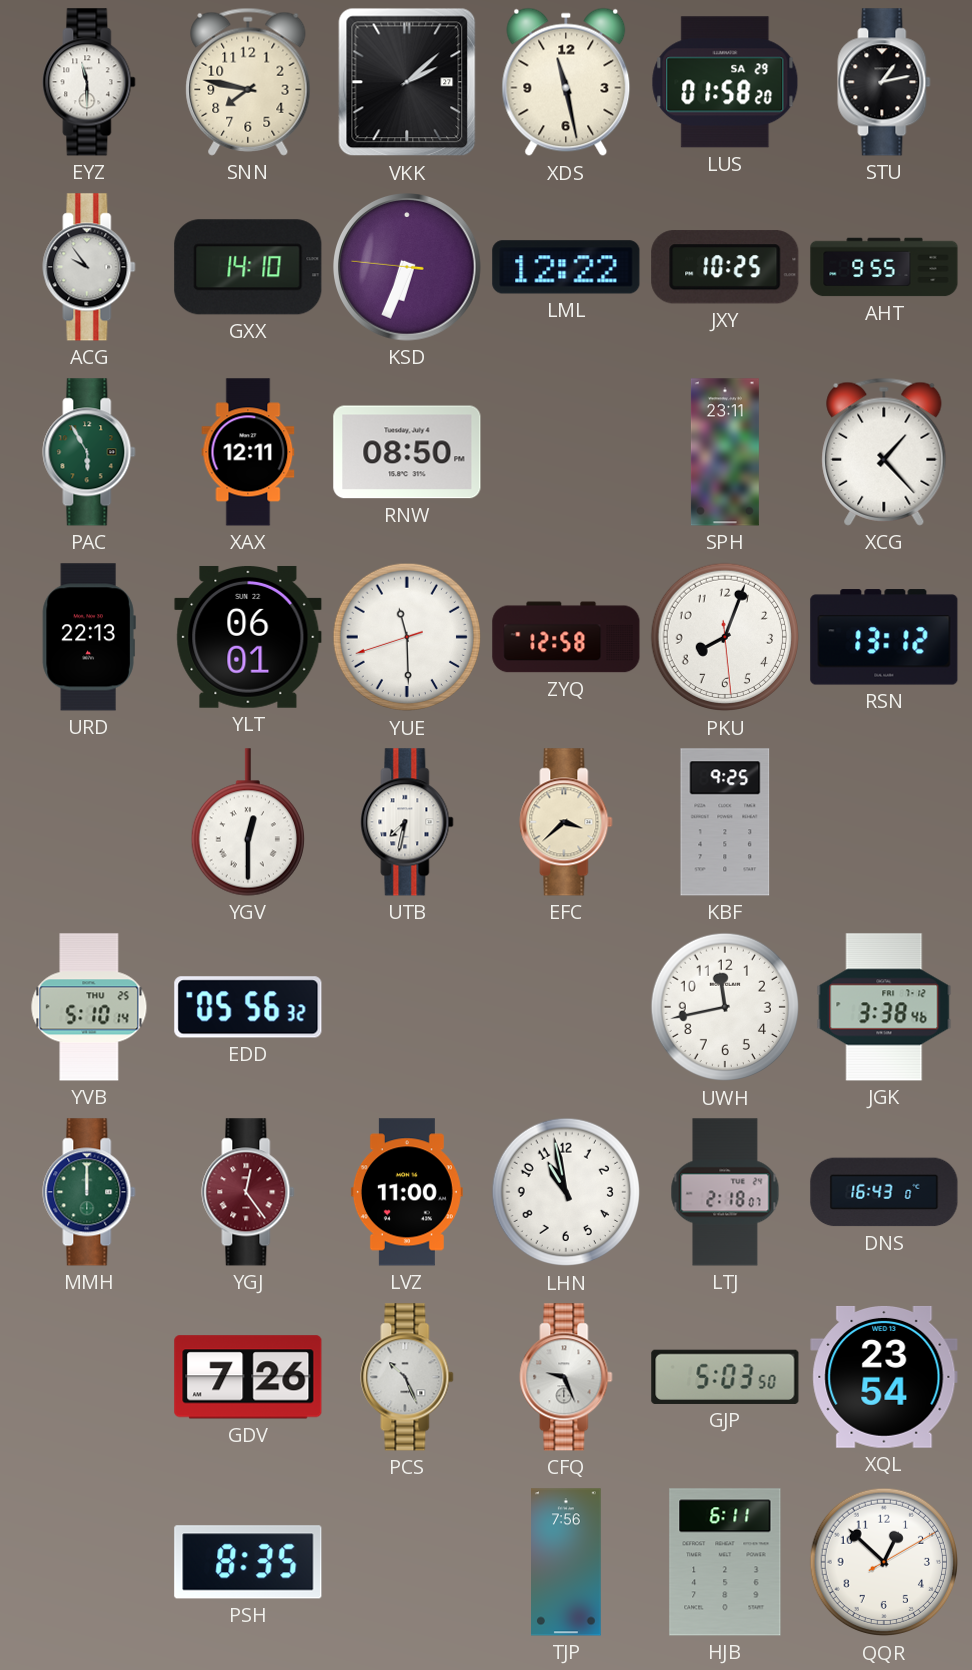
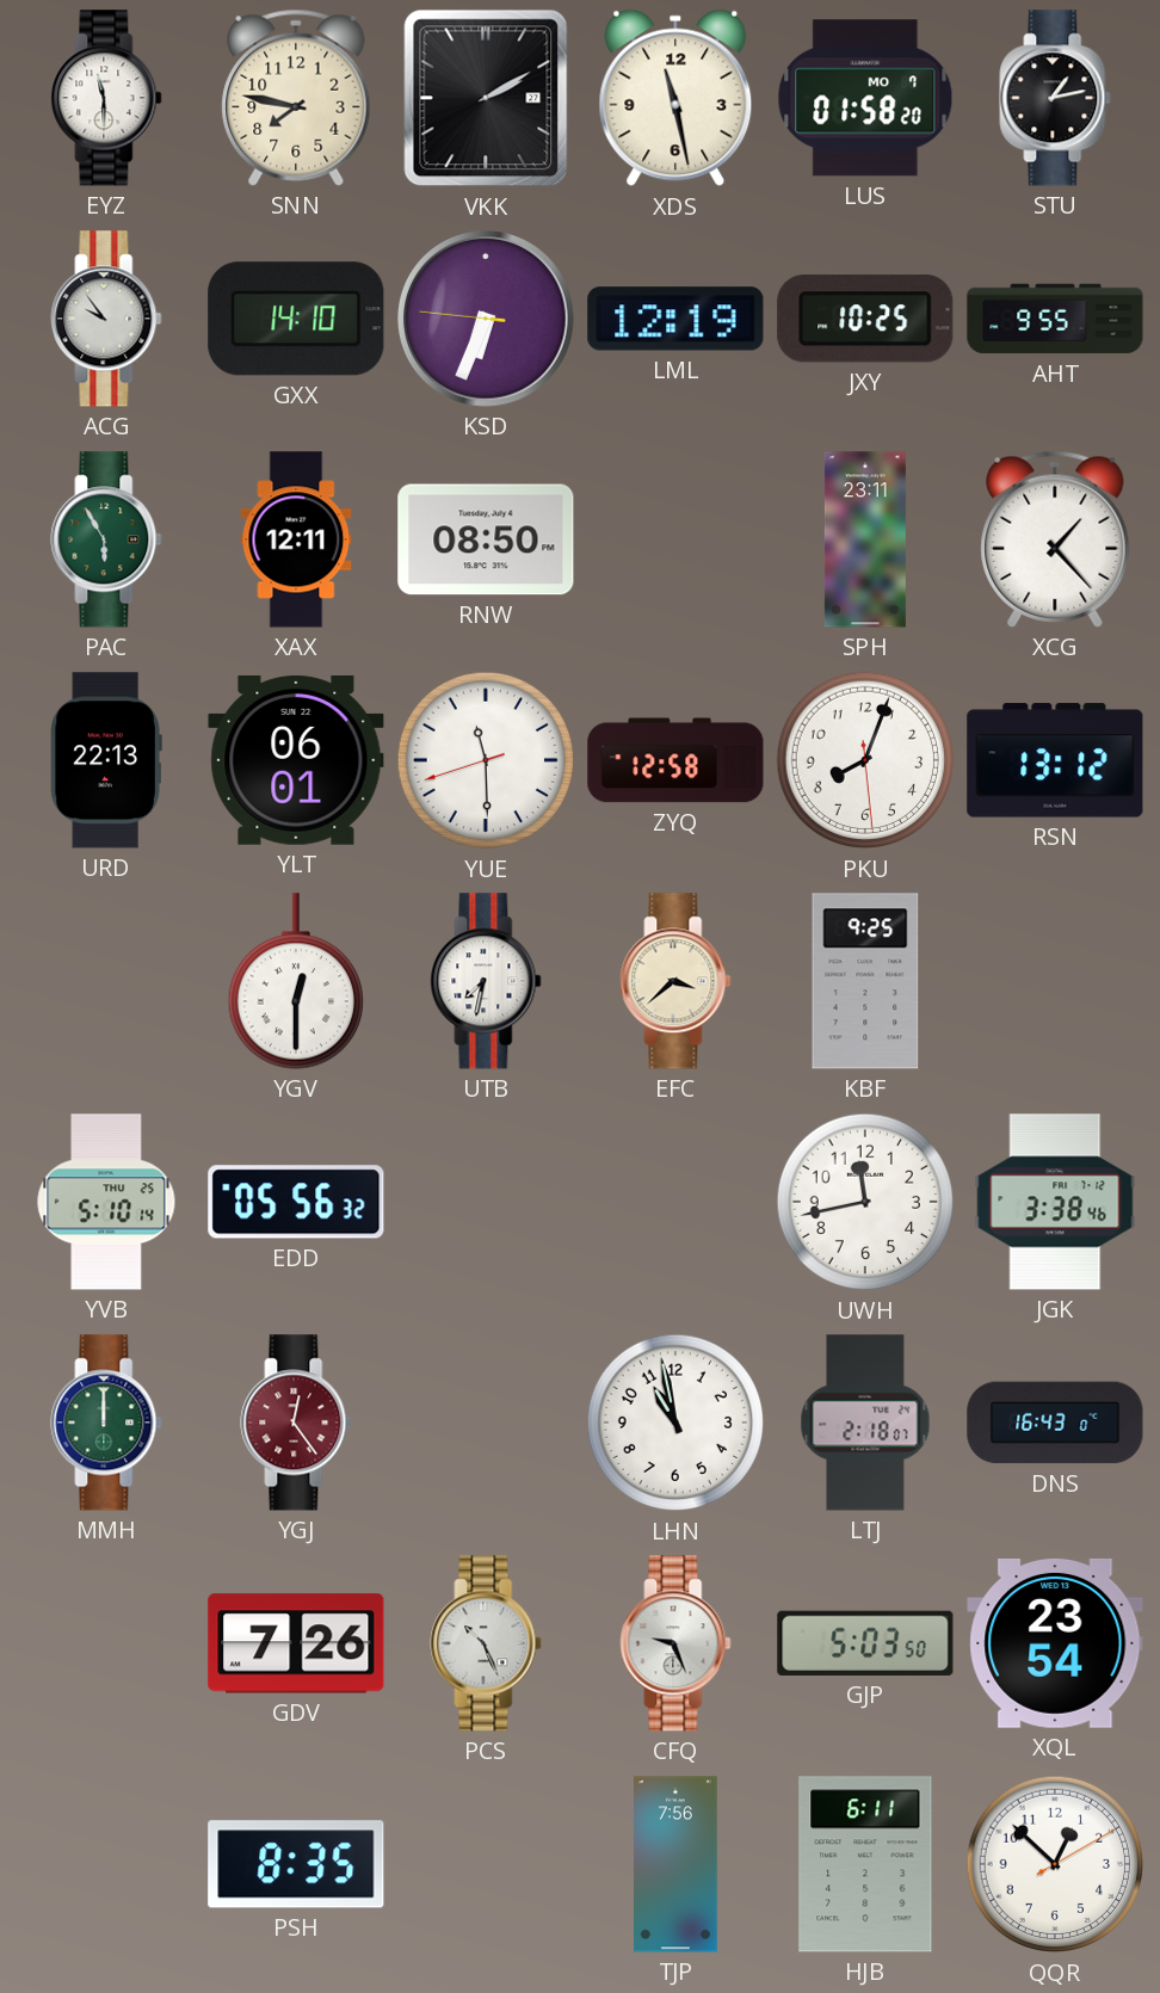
VKK: 2:08 -> 2:10
LUS date: SA 29 -> MO 7
LML: 12:22 -> 12:19
LVZ: 11:00 -> none
